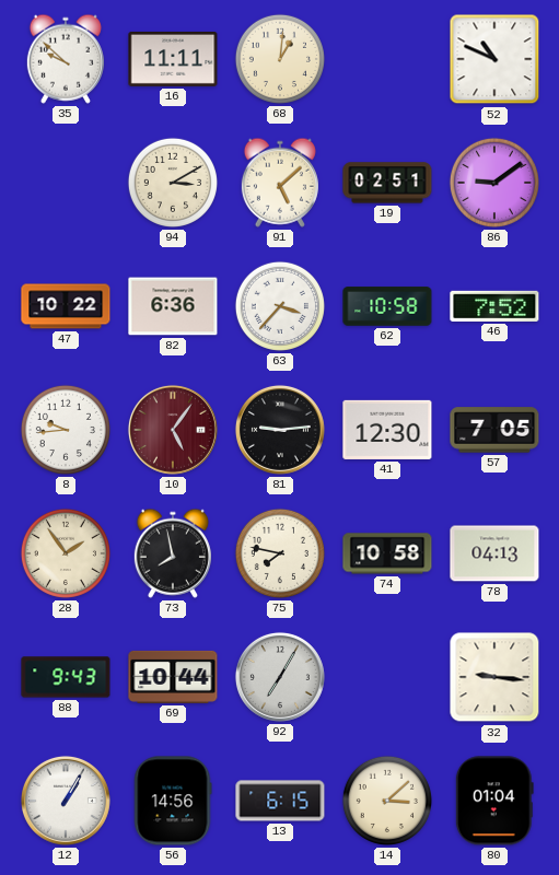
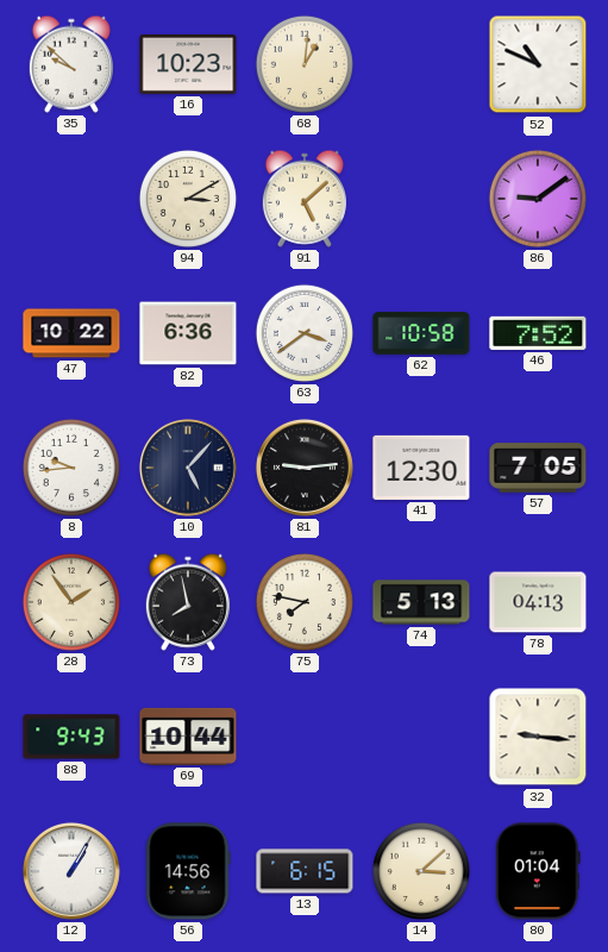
16: 11:11 -> 10:23
19: 02:51 -> none
63: 3:37 -> 3:39
10: 5:06 -> 5:07
10 dial: burgundy -> navy
74: 10:58 -> 5:13
92: 7:05 -> none
